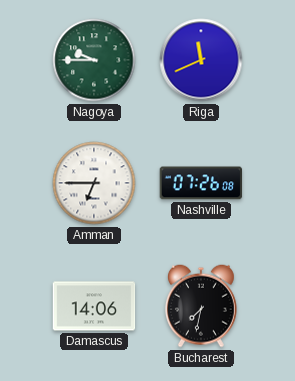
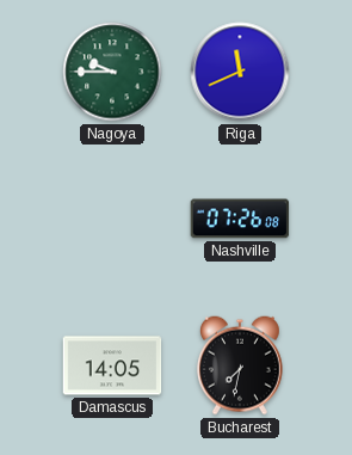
Amman: 6:45 -> none
Damascus: 14:06 -> 14:05
